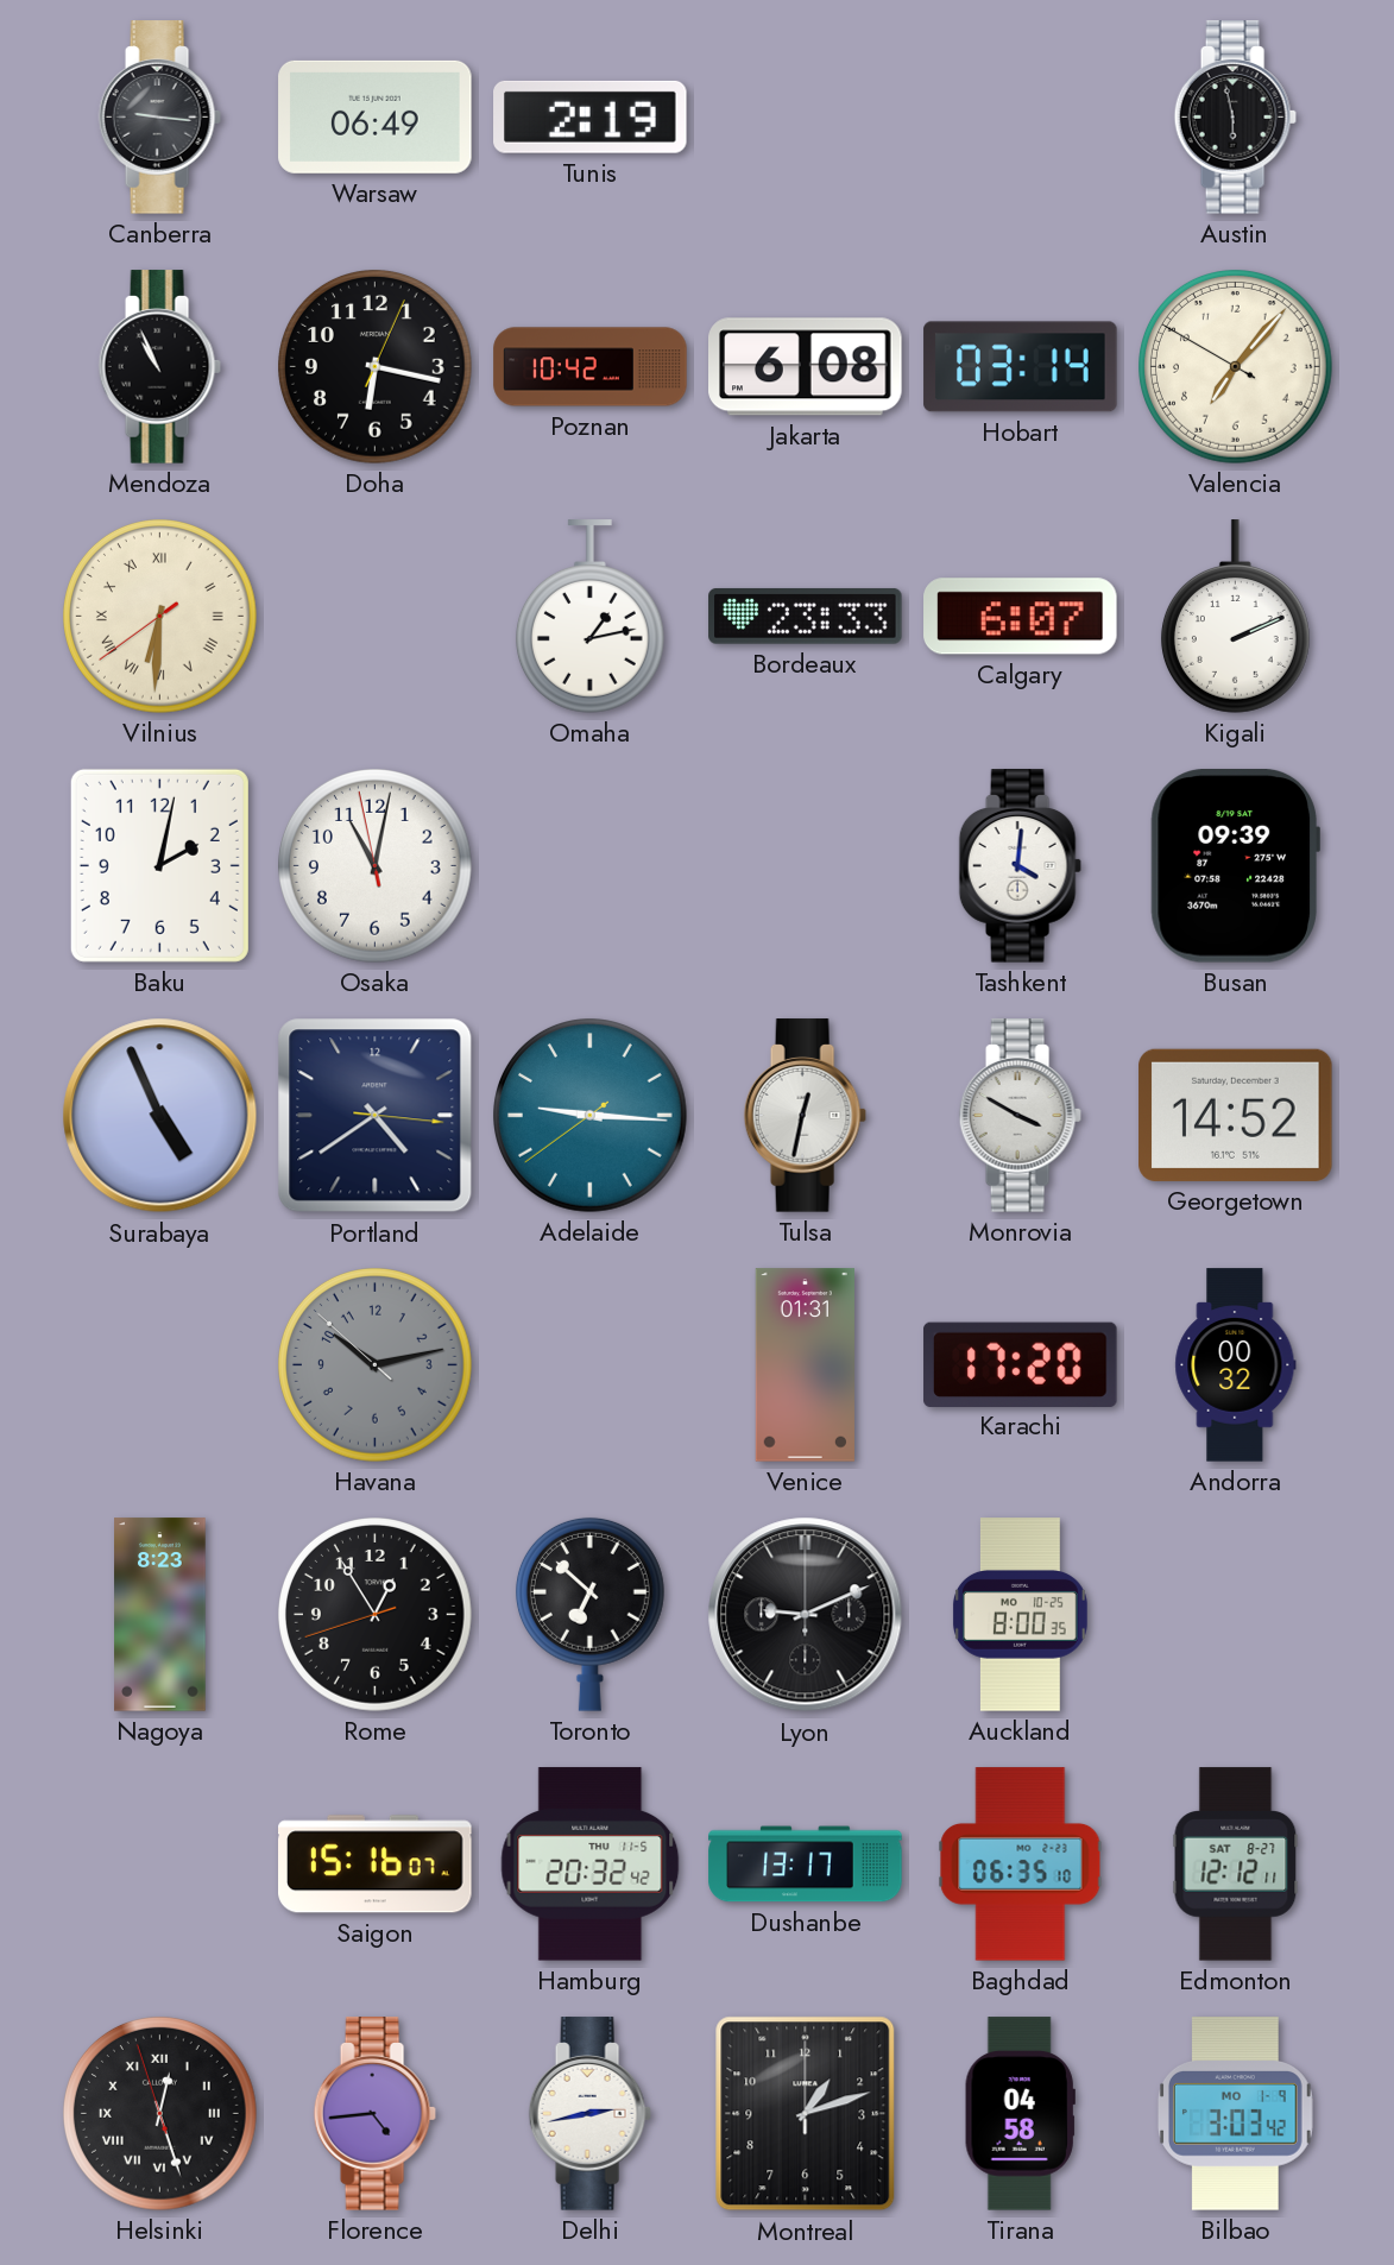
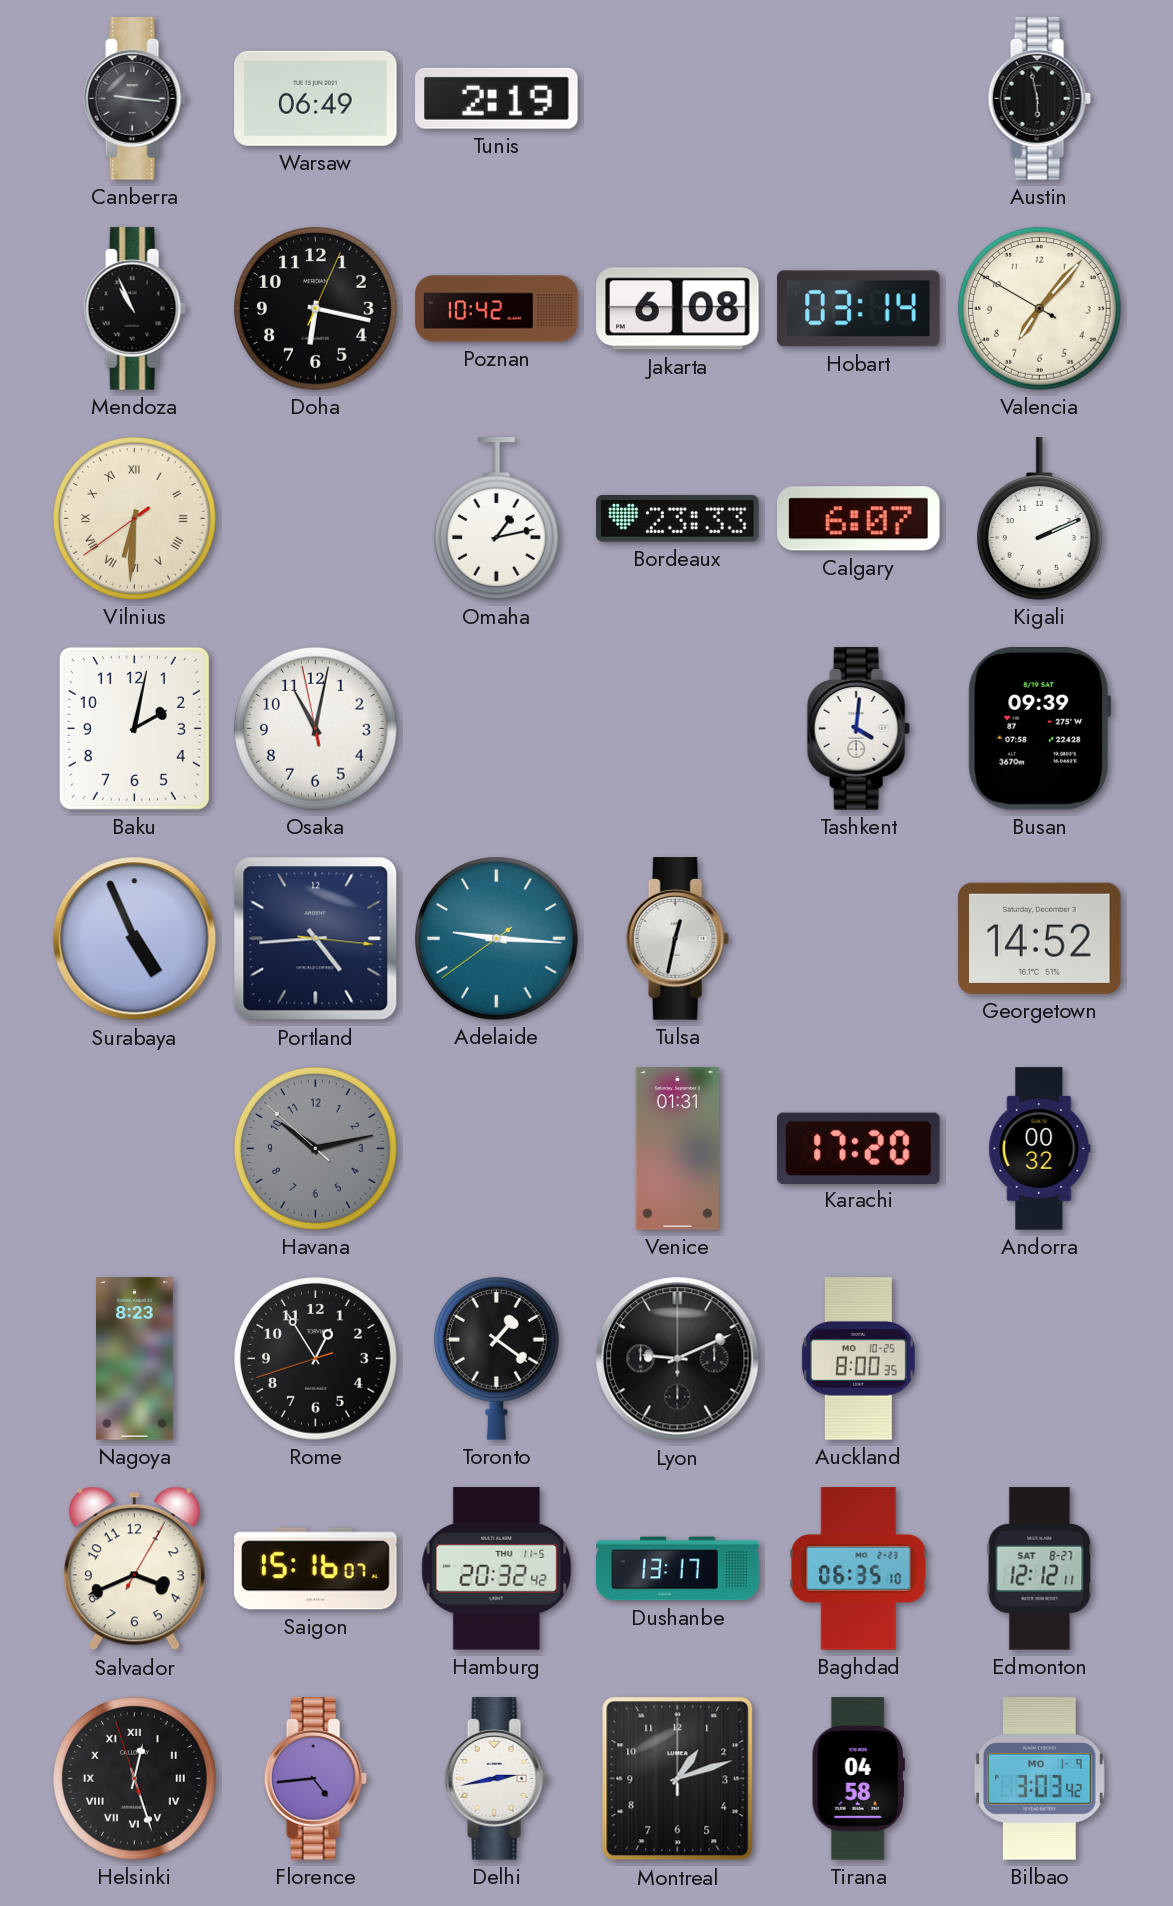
Portland: 4:39 -> 4:44
Monrovia: 3:50 -> none
Toronto: 6:52 -> 1:21
Salvador: none -> 3:41
